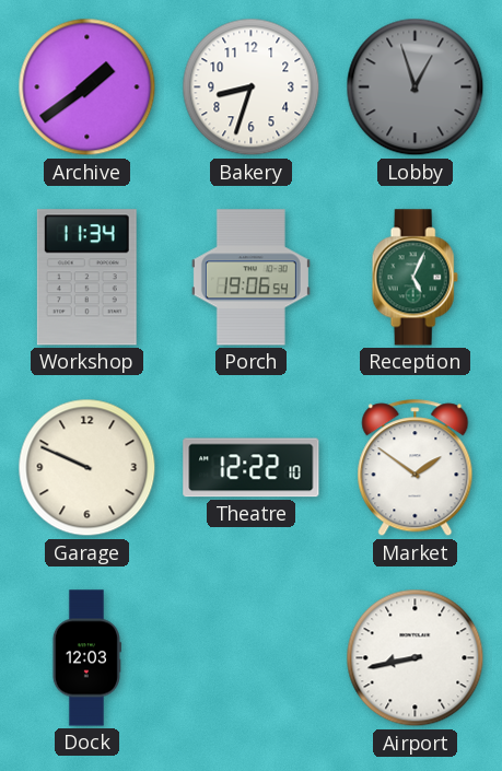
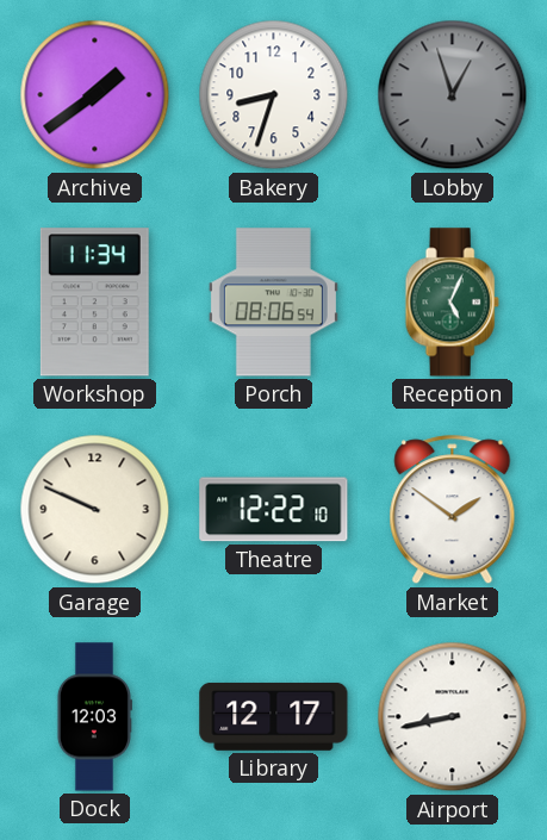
Porch: 19:06 -> 08:06
Library: none -> 12:17
